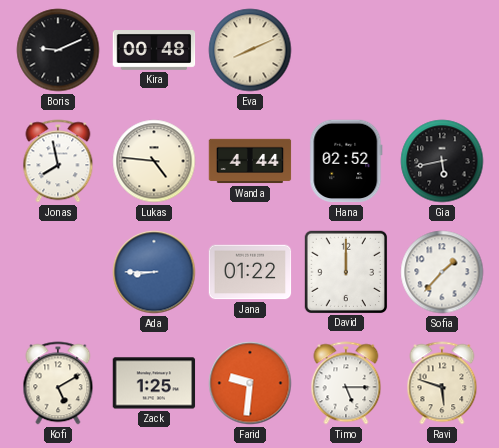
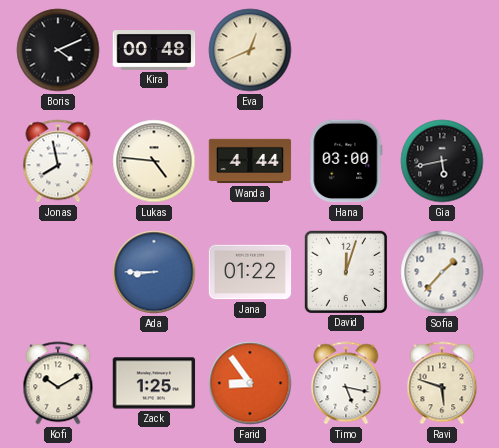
Boris: 9:11 -> 4:11
Eva: 8:11 -> 12:41
Hana: 02:52 -> 03:00
David: 12:00 -> 12:03
Kofi: 5:10 -> 10:10
Farid: 9:31 -> 8:54
Timo: 5:15 -> 5:17
